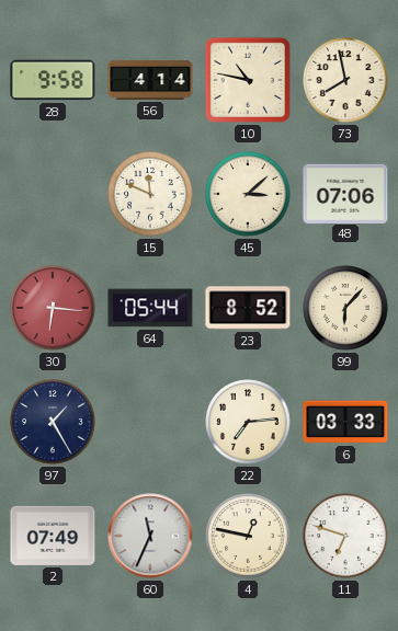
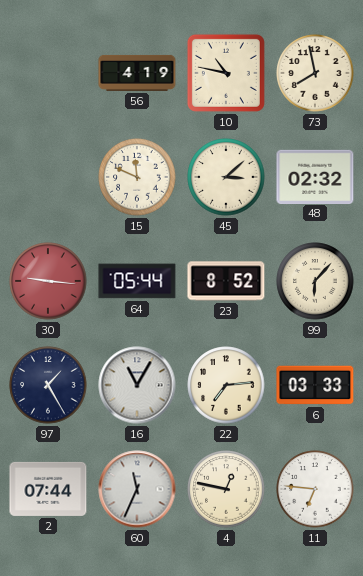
28: 9:58 -> none
56: 4:14 -> 4:19
48: 07:06 -> 02:32
30: 6:16 -> 9:16
16: none -> 11:05
2: 07:49 -> 07:44
11: 6:48 -> 6:46
